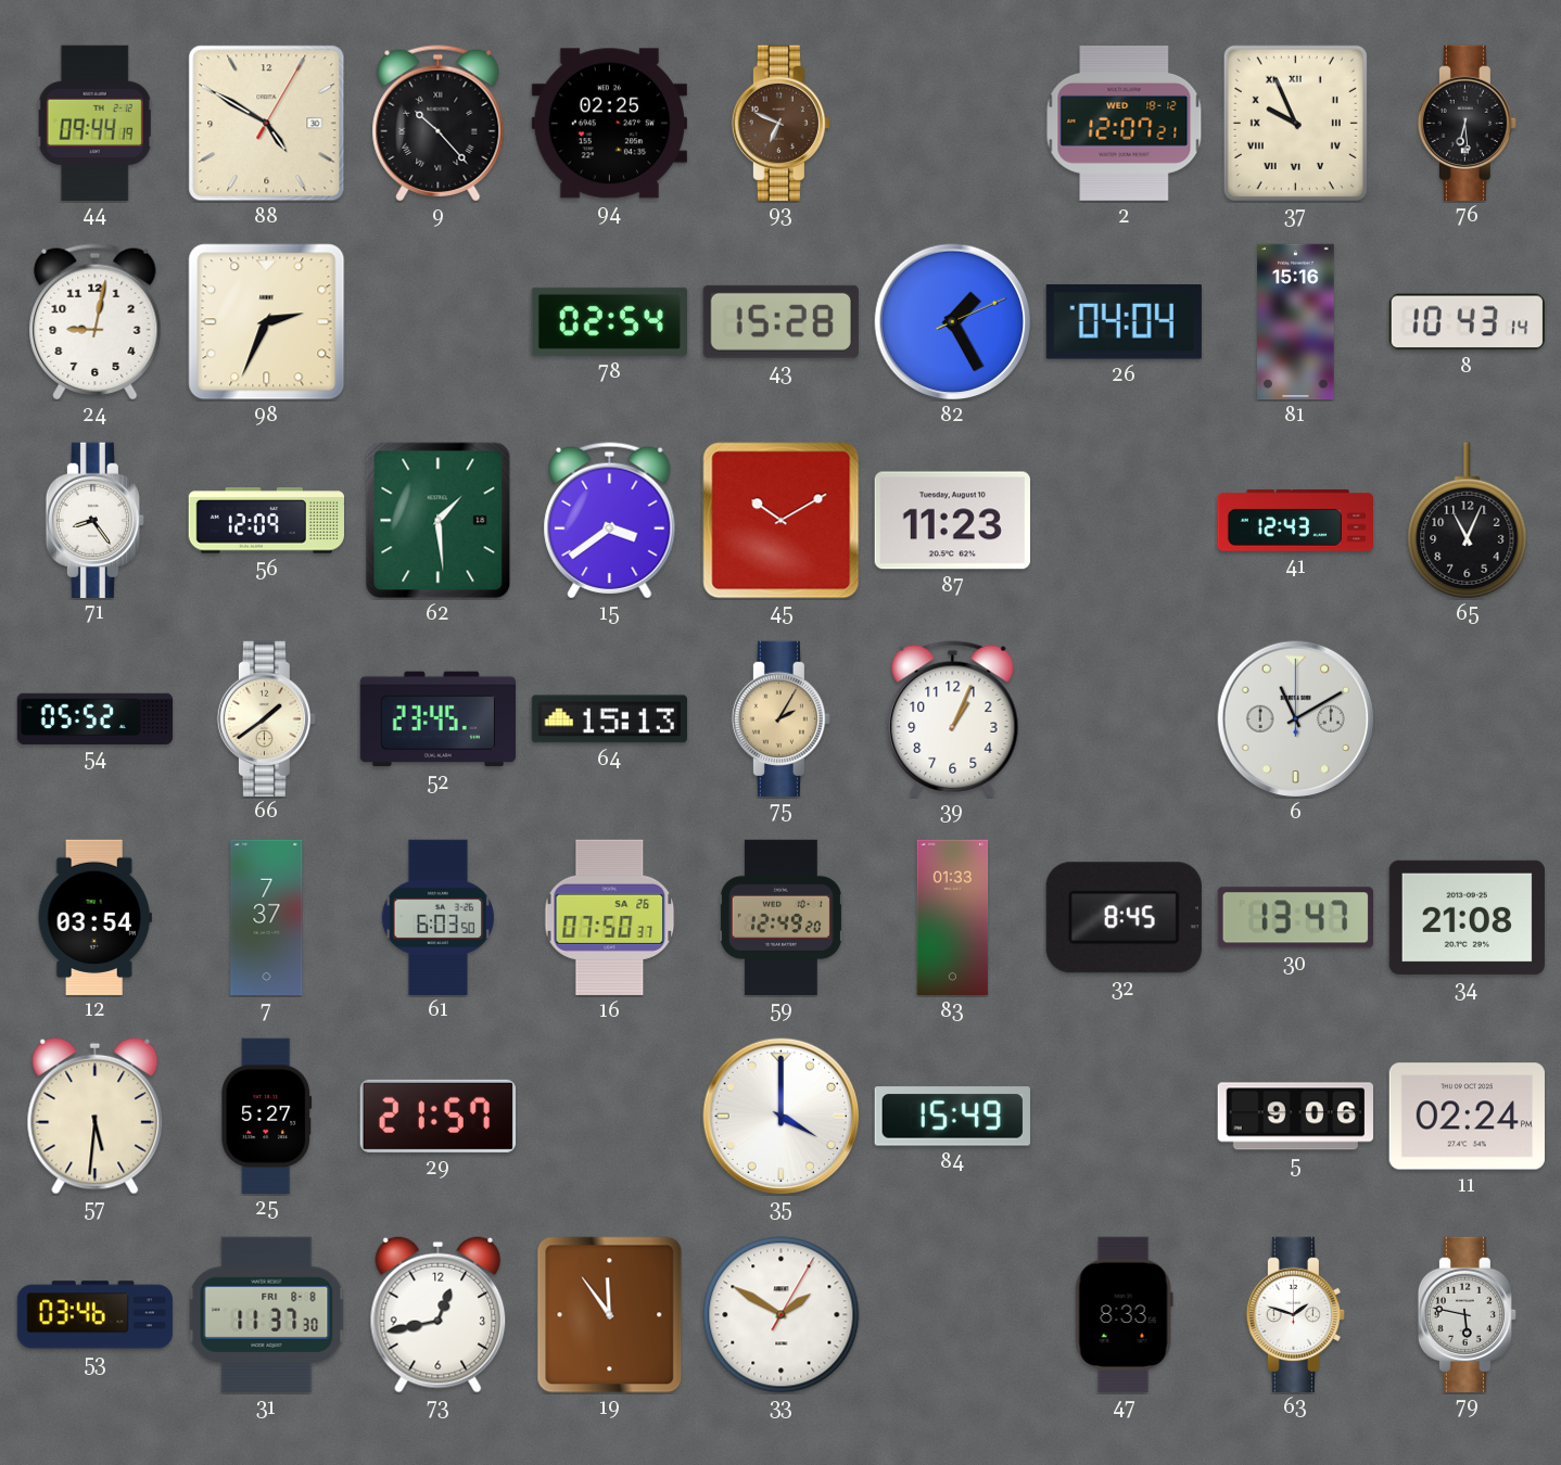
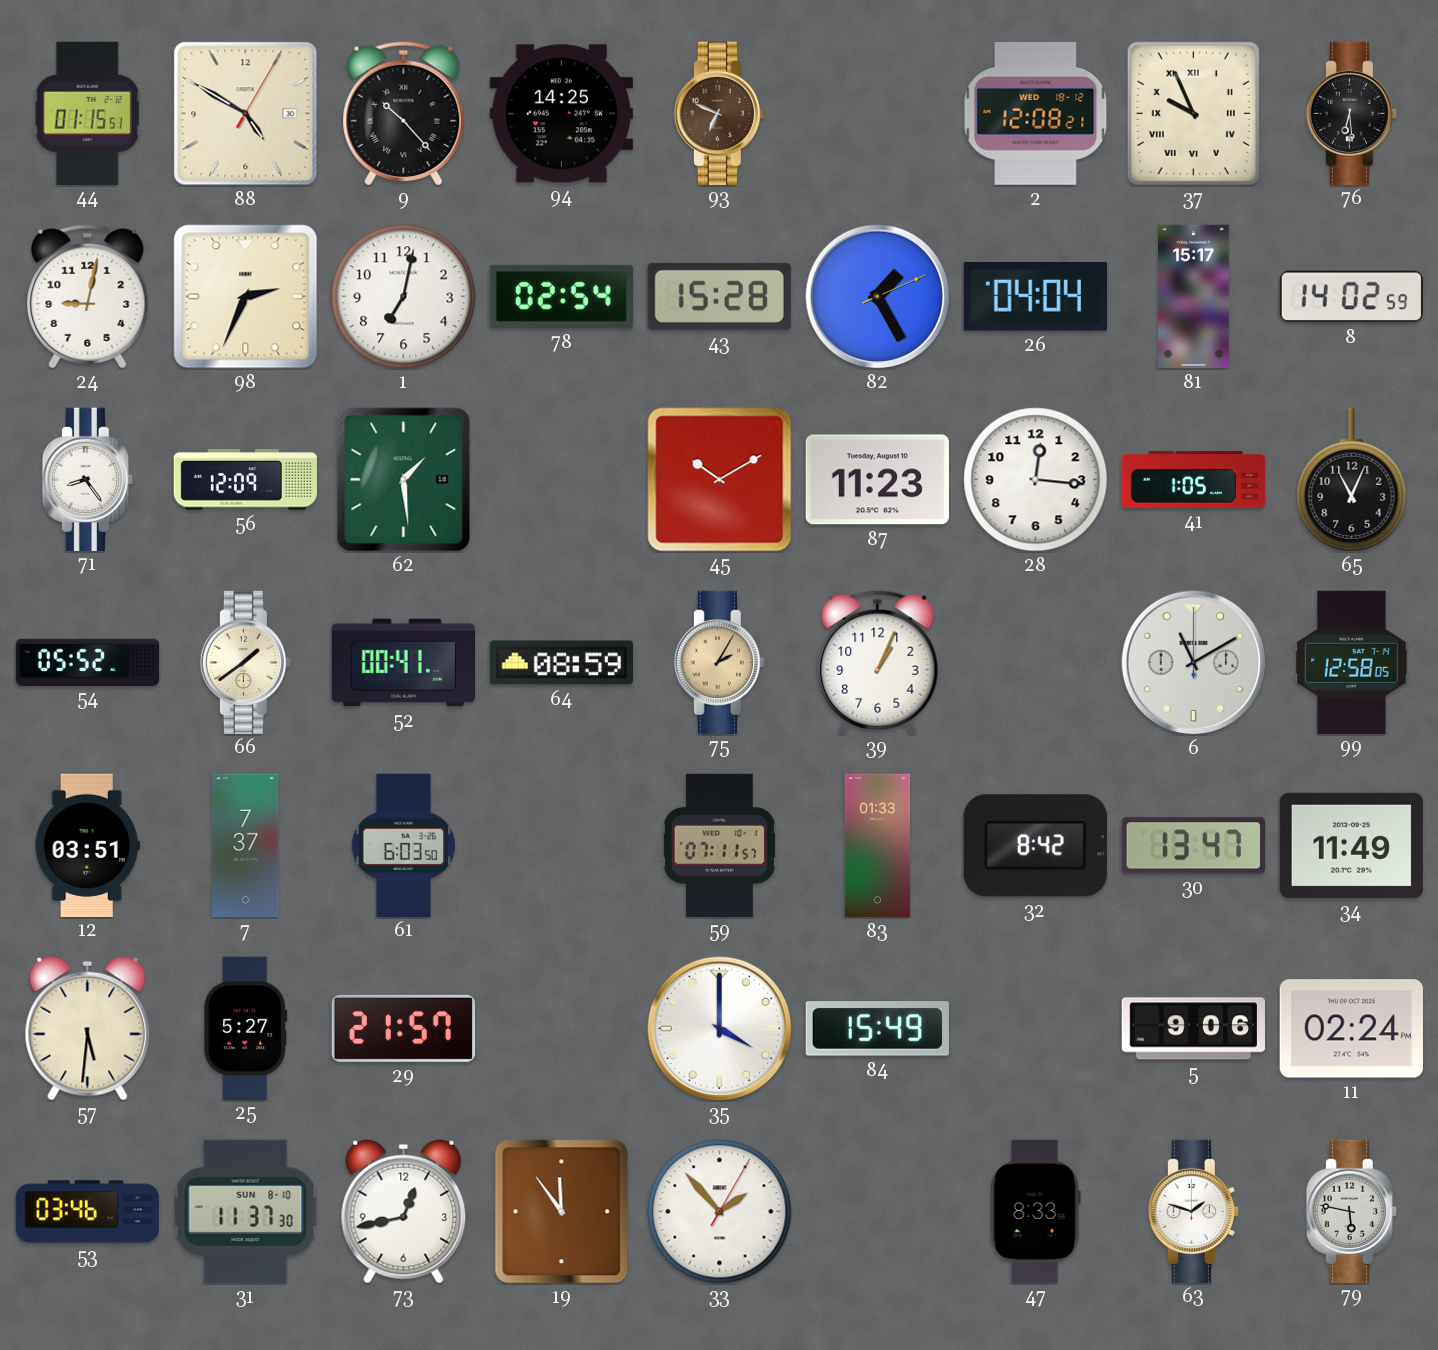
44: 09:44 -> 01:15
94: 02:25 -> 14:25
2: 12:07 -> 12:08
1: none -> 7:02
81: 15:16 -> 15:17
8: 10:43 -> 14:02
15: 3:39 -> none
28: none -> 12:16
41: 12:43 -> 1:05
52: 23:45 -> 00:41
64: 15:13 -> 08:59
99: none -> 12:58
12: 03:54 -> 03:51
16: 07:50 -> none
59: 12:49 -> 07:11
32: 8:45 -> 8:42
34: 21:08 -> 11:49
31 date: FRI 8-8 -> SUN 8-10
33: 1:50 -> 1:53
